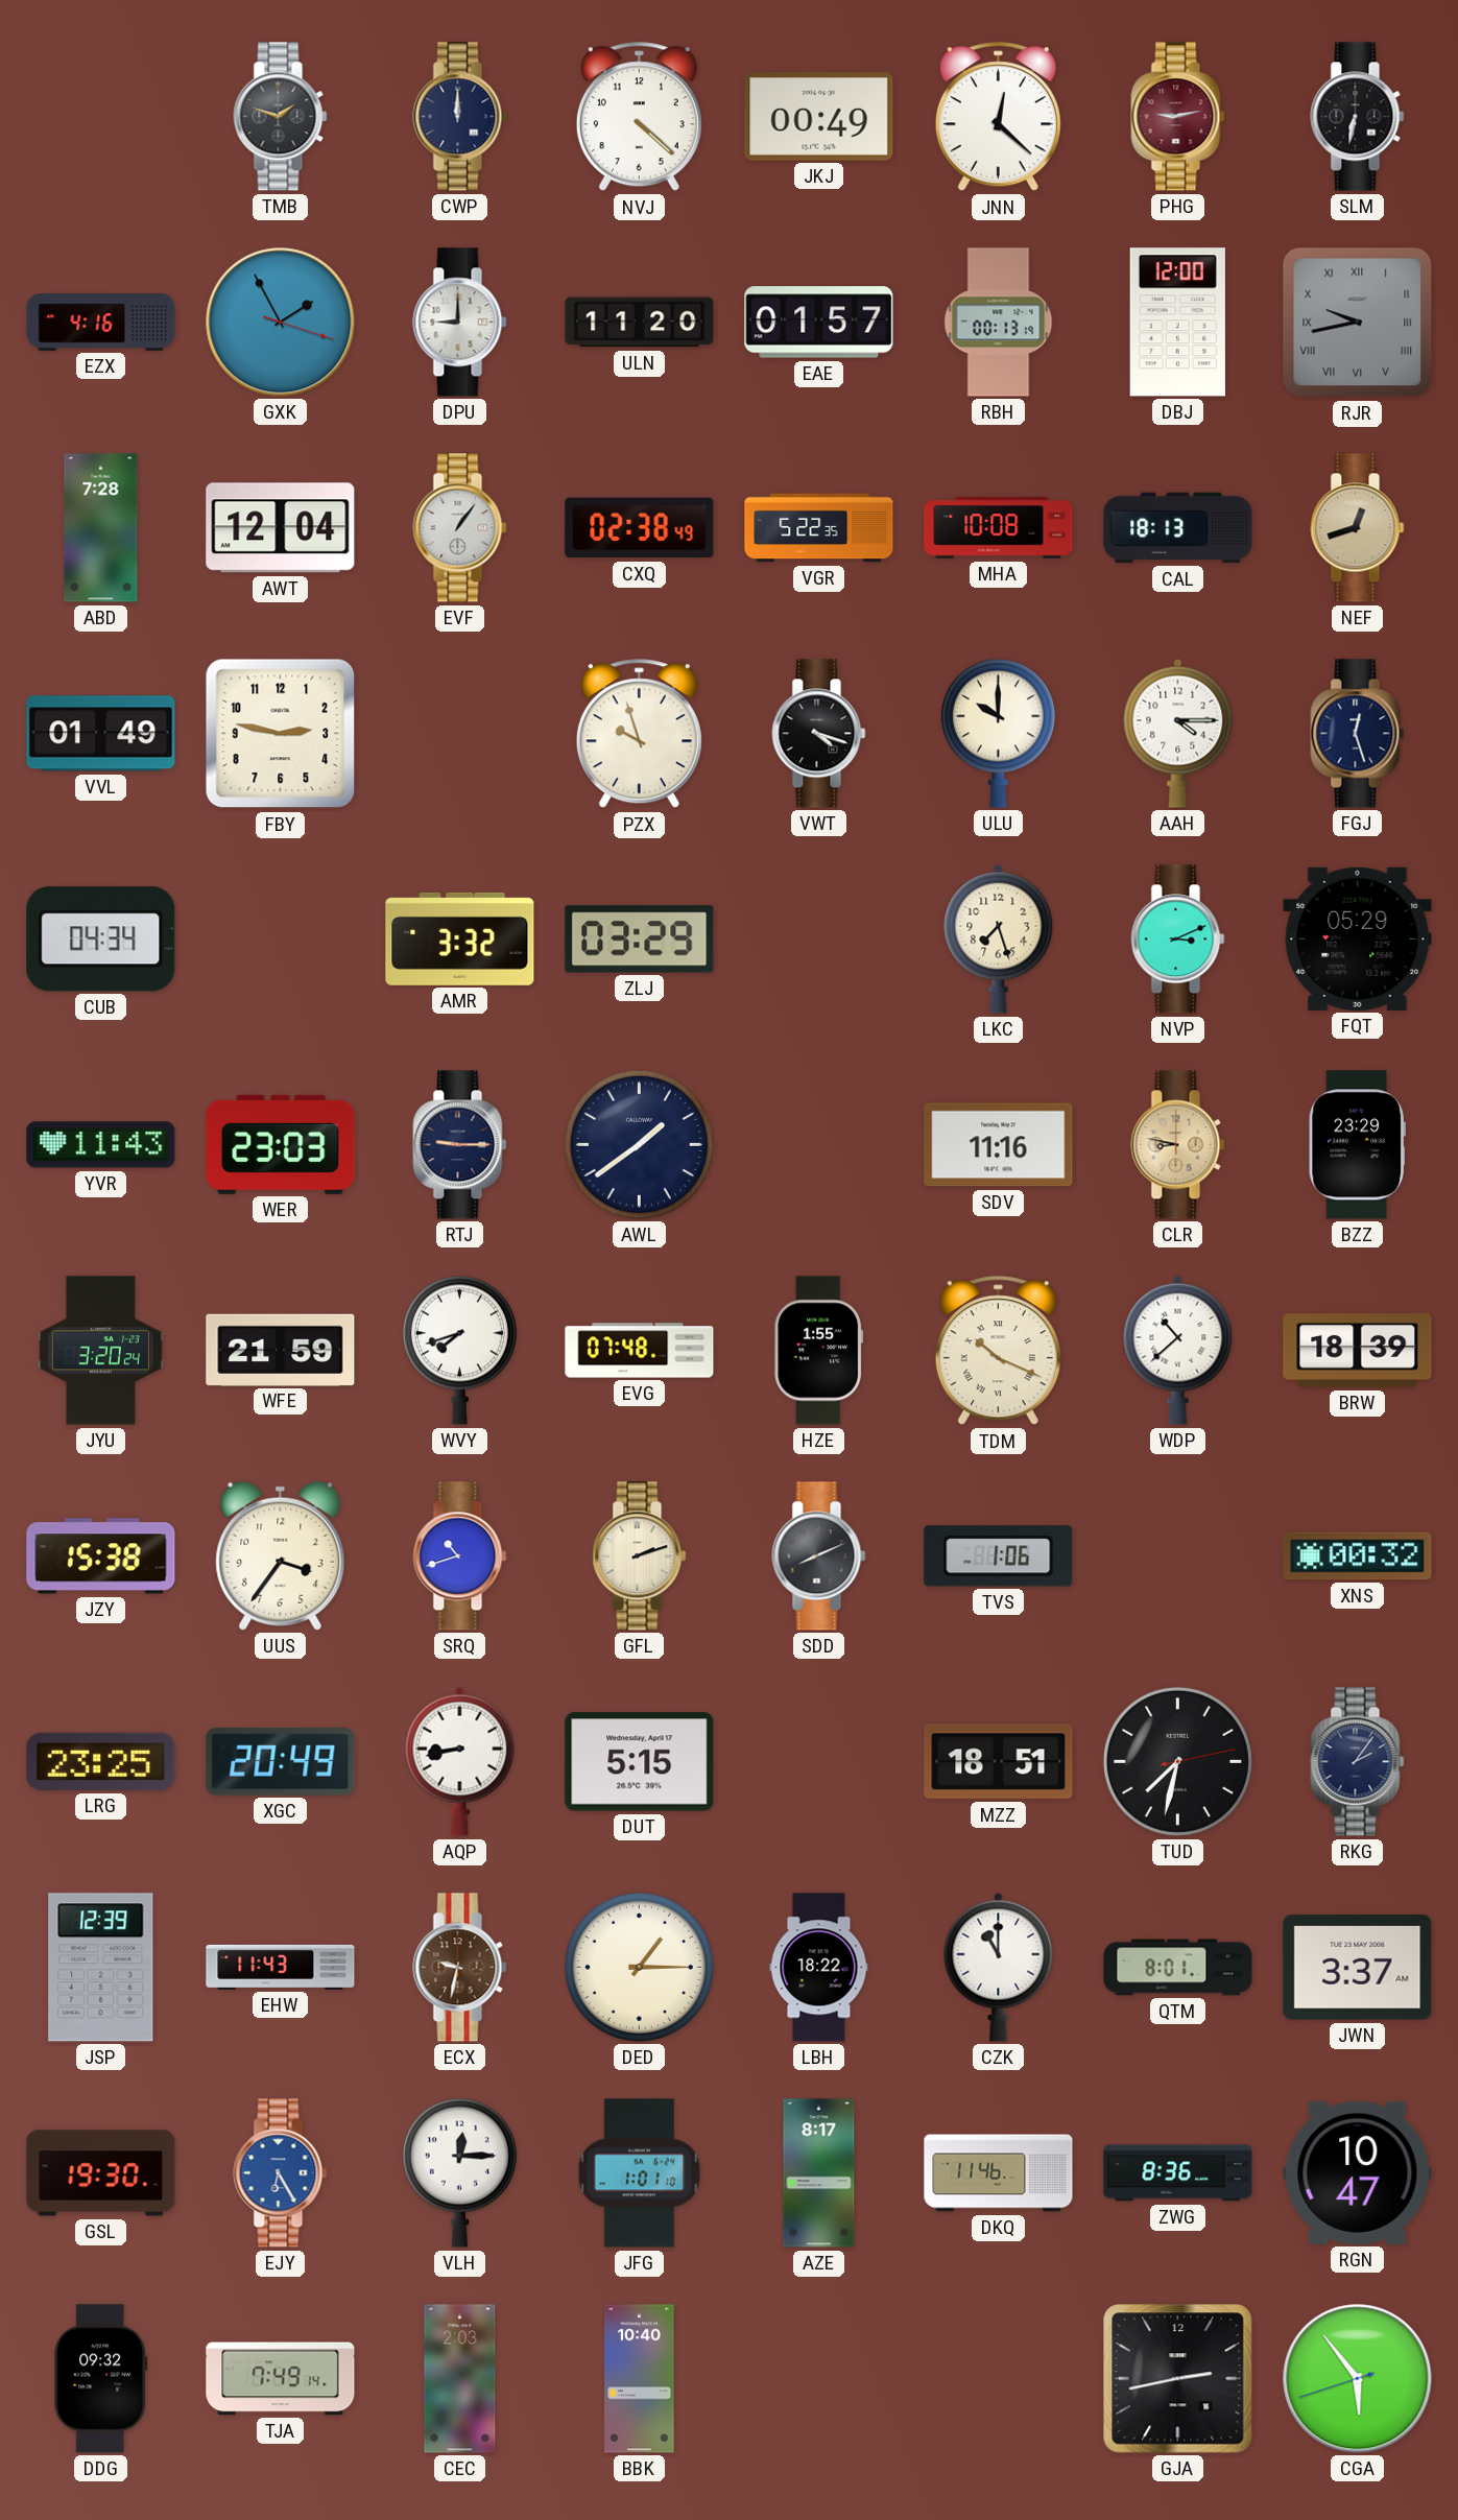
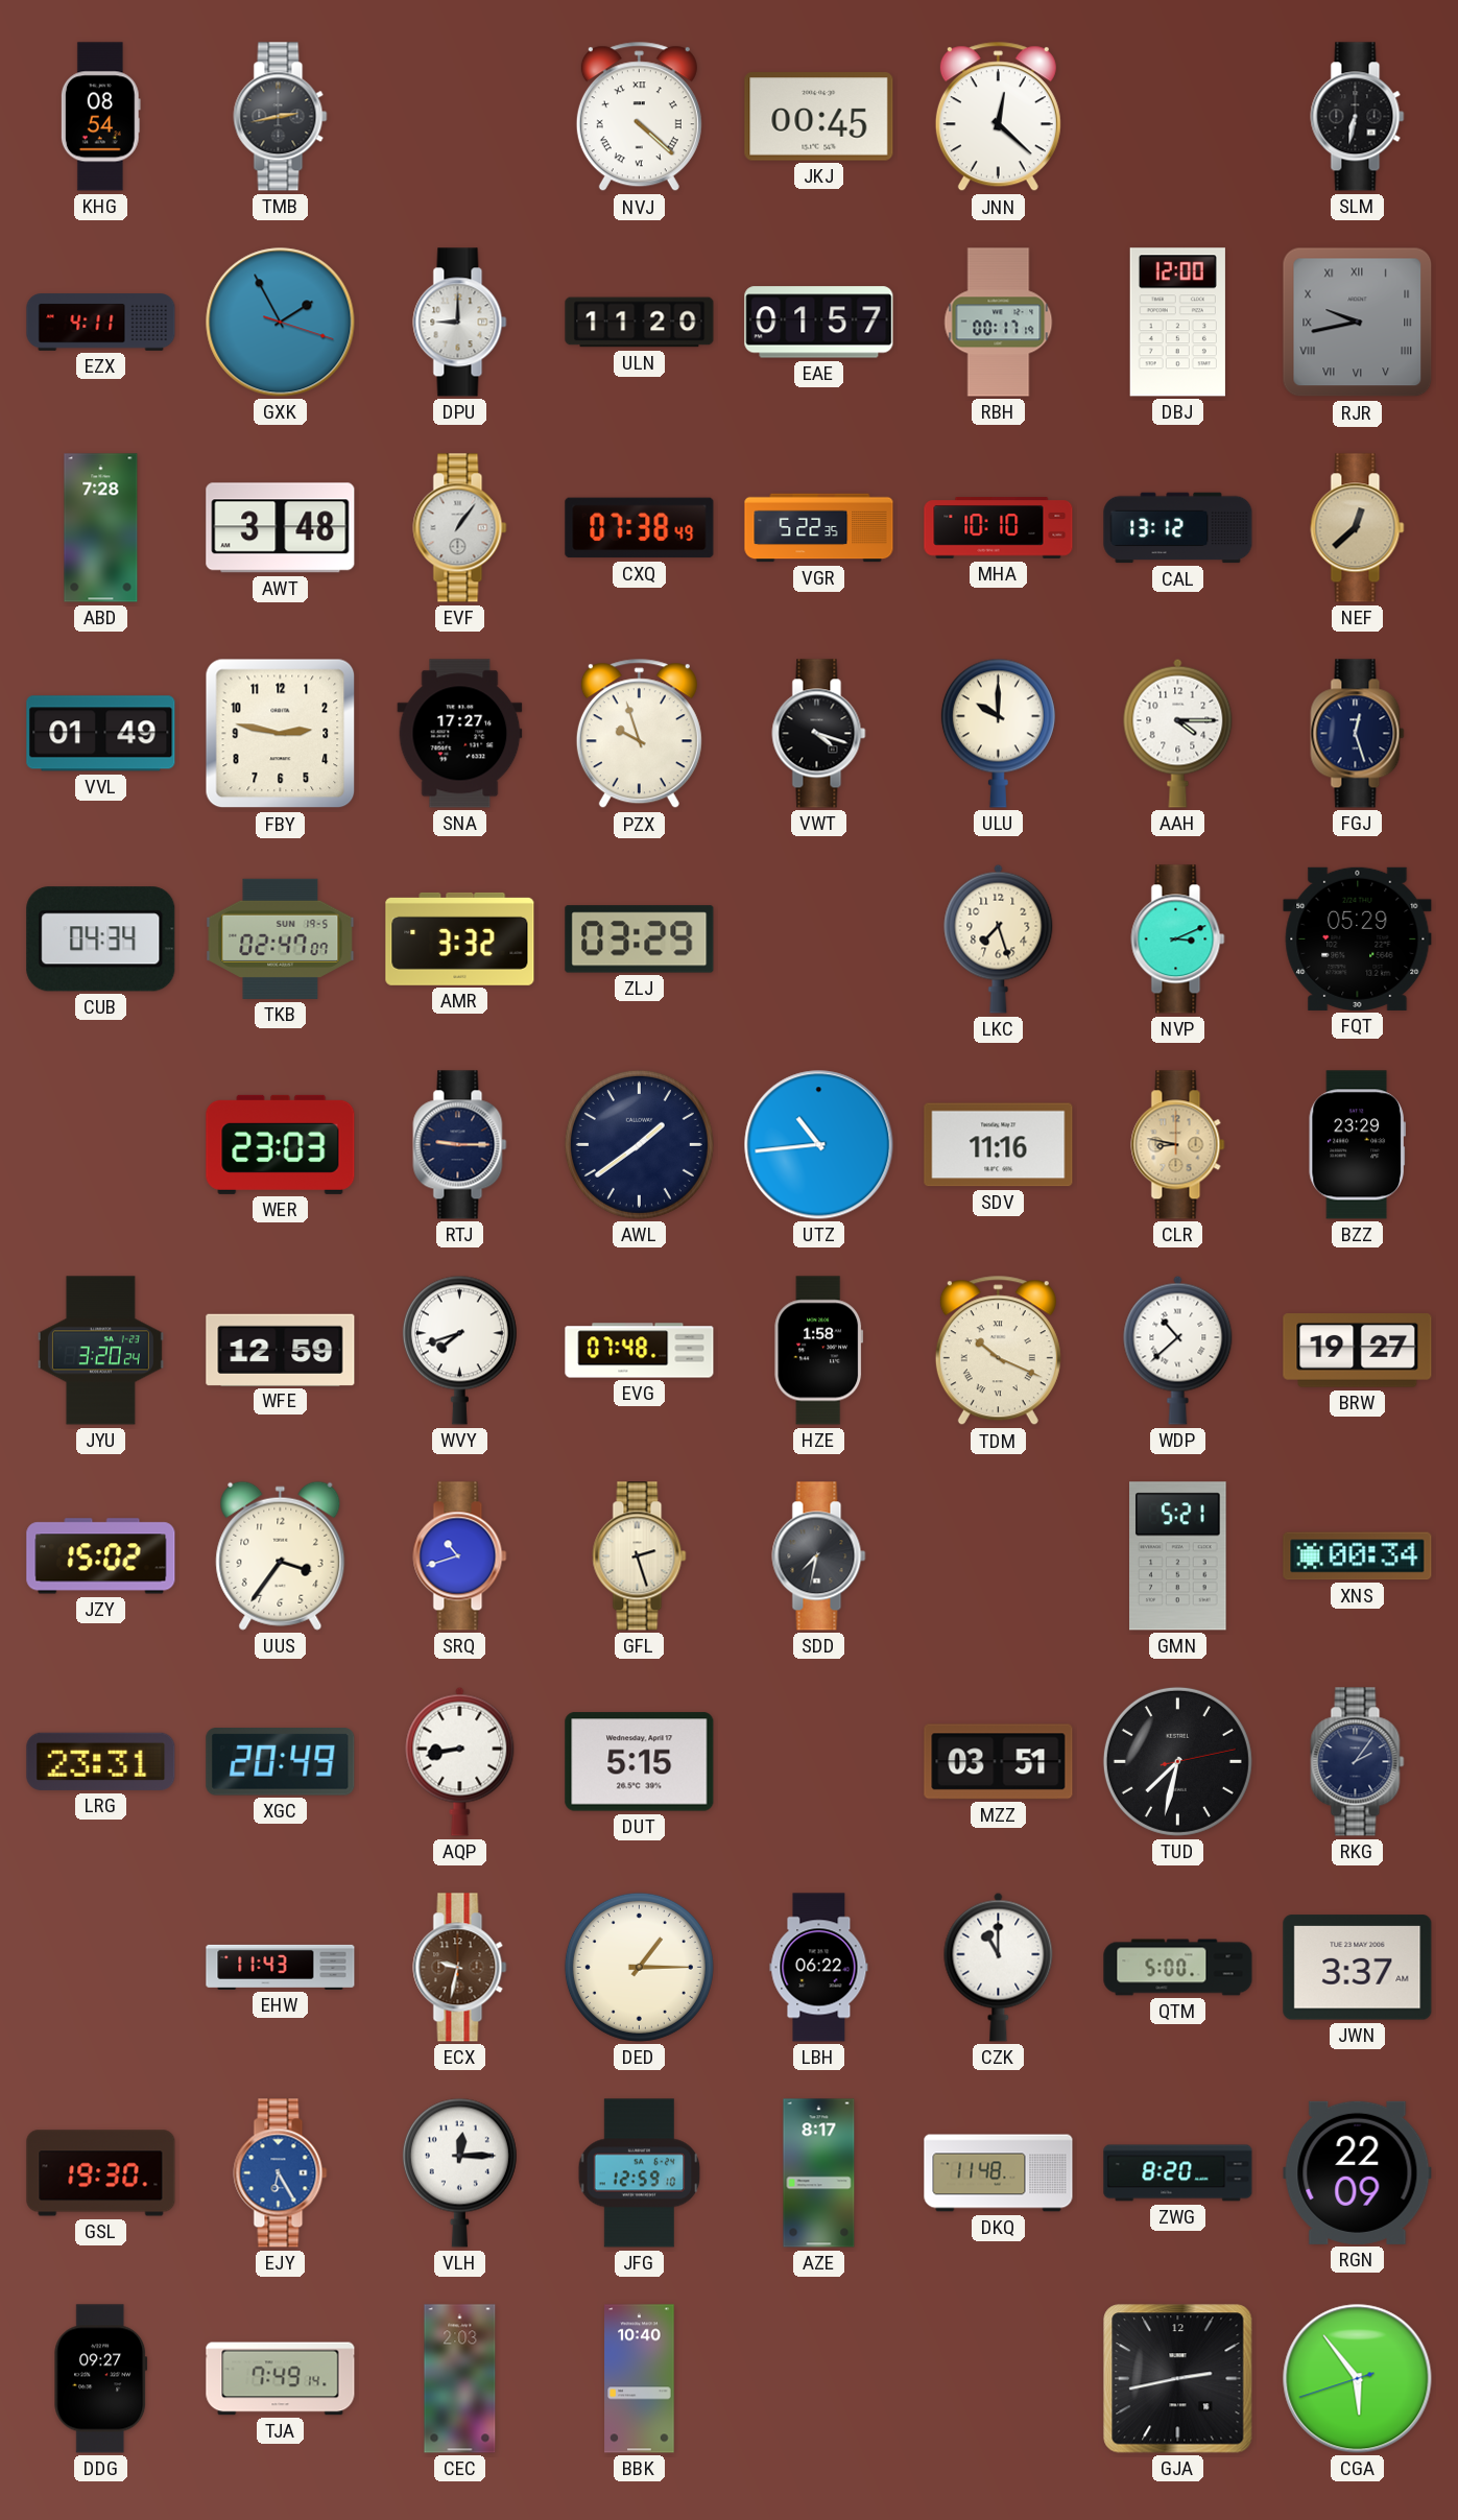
KHG: none -> 08:54
TMB: 1:48 -> 2:43
CWP: 12:00 -> none
NVJ numerals: Arabic -> Roman
JKJ: 00:49 -> 00:45
PHG: 9:13 -> none
EZX: 4:16 -> 4:11
RBH: 00:13 -> 00:17
AWT: 12:04 -> 3:48
CXQ: 02:38 -> 07:38
MHA: 10:08 -> 10:10
CAL: 18:13 -> 13:12
NEF: 12:42 -> 12:38
SNA: none -> 17:27
TKB: none -> 02:47
YVR: 11:43 -> none
UTZ: none -> 10:44
WFE: 21:59 -> 12:59
HZE: 1:55 -> 1:58
BRW: 18:39 -> 19:27
JZY: 15:38 -> 15:02
GFL: 2:12 -> 2:27
SDD: 8:11 -> 7:32
TVS: 1:06 -> none
GMN: none -> 5:21
XNS: 00:32 -> 00:34
LRG: 23:25 -> 23:31
MZZ: 18:51 -> 03:51
JSP: 12:39 -> none
LBH: 18:22 -> 06:22
QTM: 8:01 -> 5:00
JFG: 1:01 -> 12:59
DKQ: 11:46 -> 11:48
ZWG: 8:36 -> 8:20
RGN: 10:47 -> 22:09
DDG: 09:32 -> 09:27
